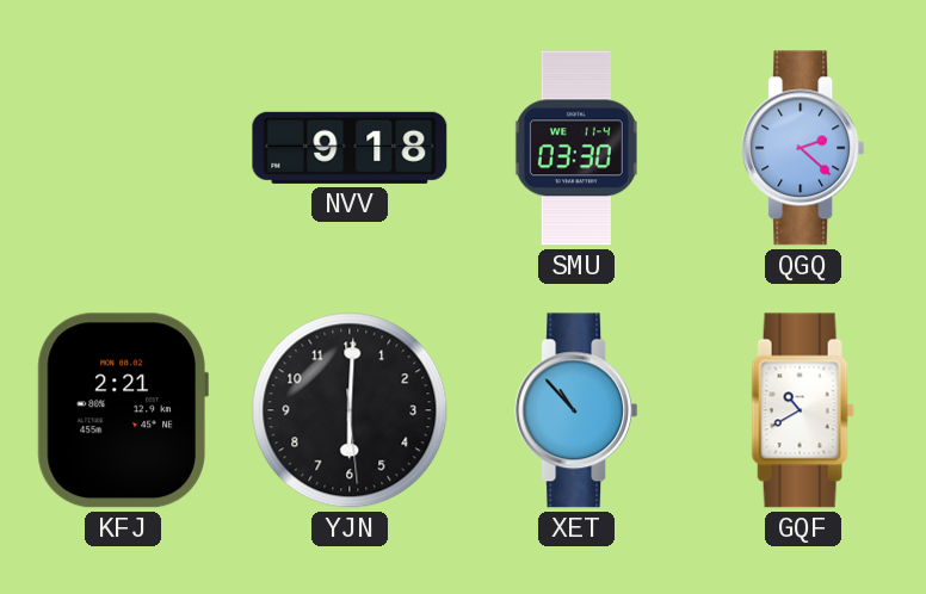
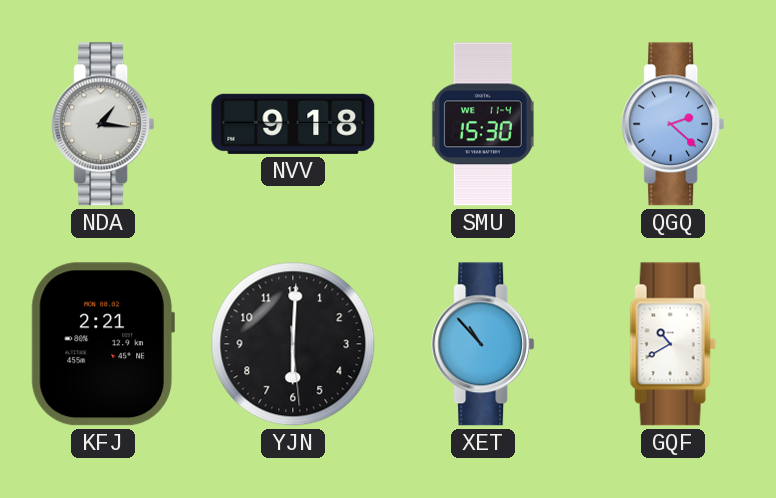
NDA: none -> 1:16
SMU: 03:30 -> 15:30
